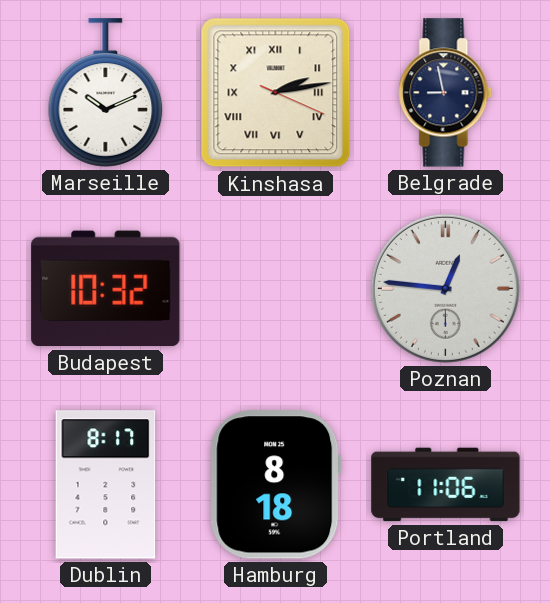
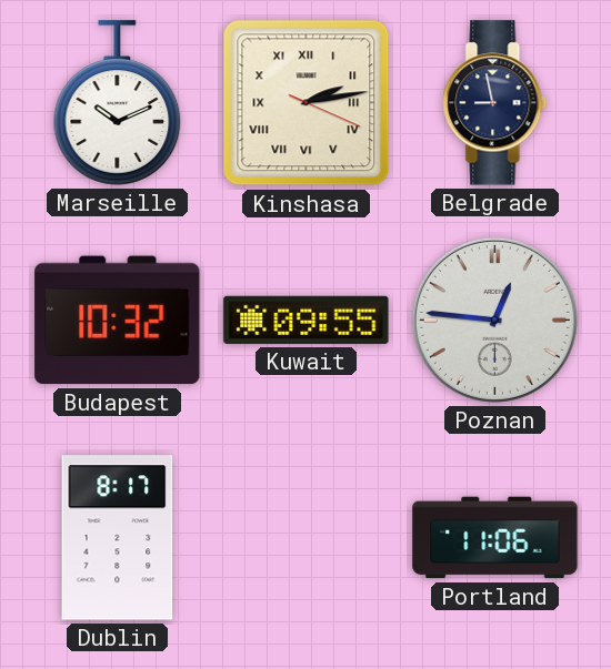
Kuwait: none -> 09:55
Hamburg: 8:18 -> none
